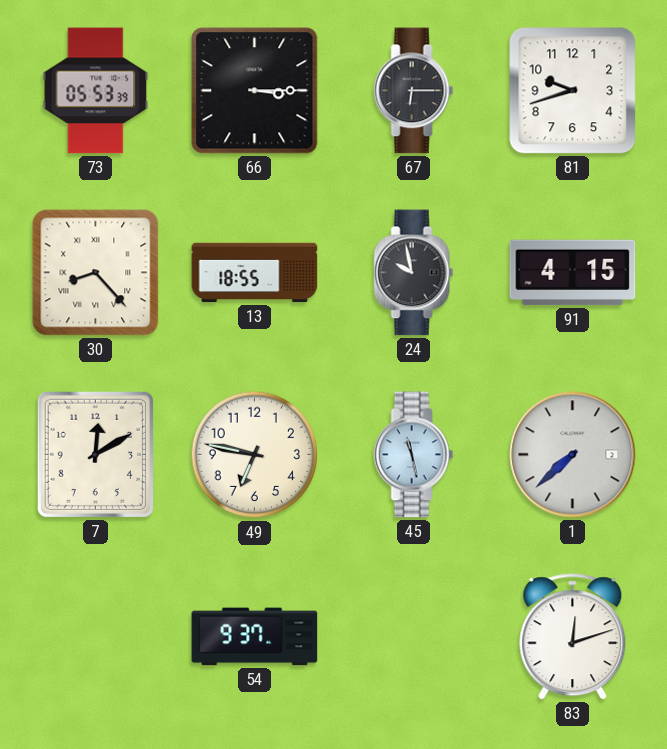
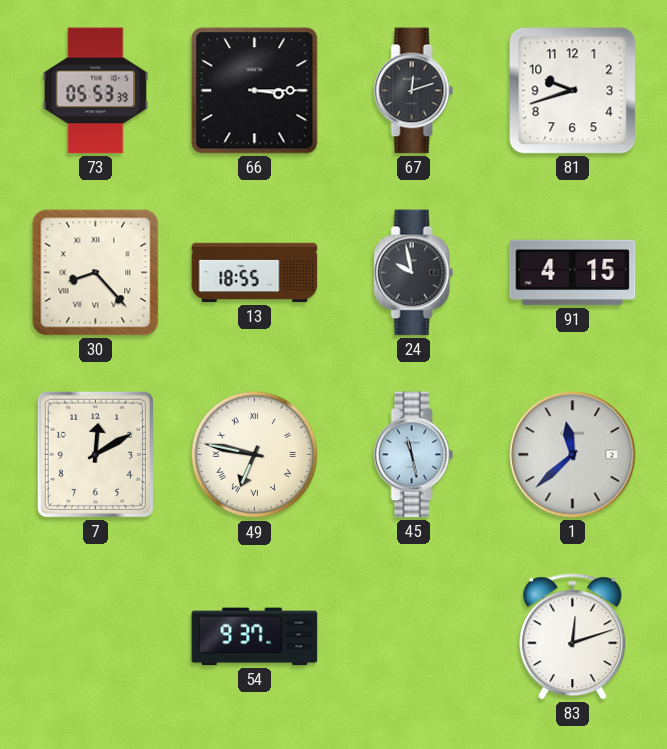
67: 6:15 -> 12:12
49 numerals: Arabic -> Roman
1: 7:38 -> 11:38
